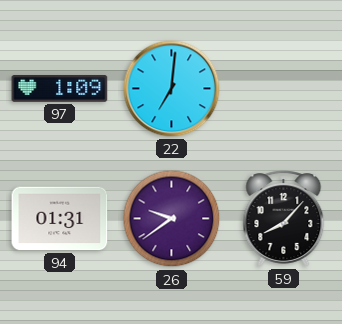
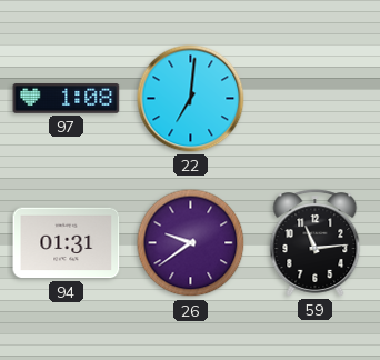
97: 1:09 -> 1:08
59: 8:07 -> 11:14
